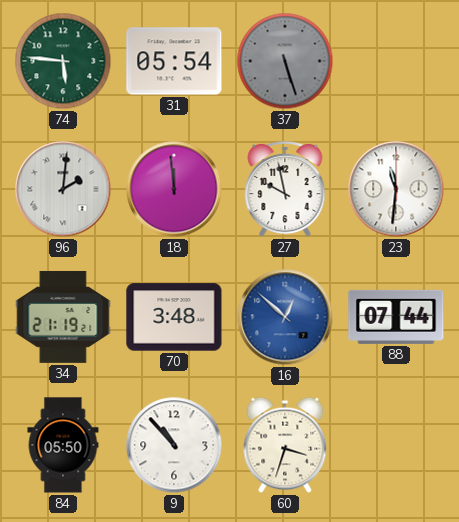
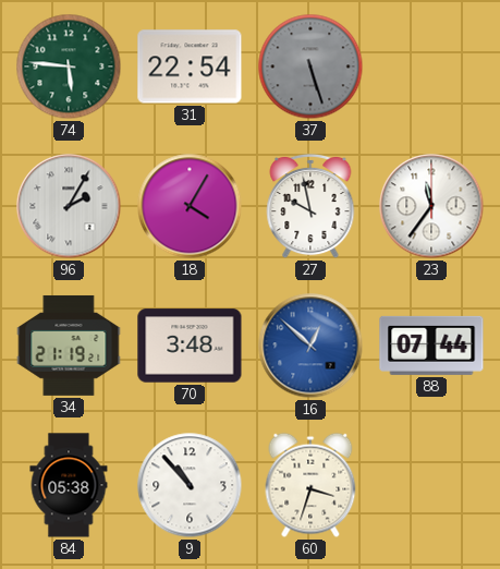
31: 05:54 -> 22:54
96: 2:01 -> 2:05
18: 11:59 -> 4:05
23: 11:31 -> 11:36
84: 05:50 -> 05:38
